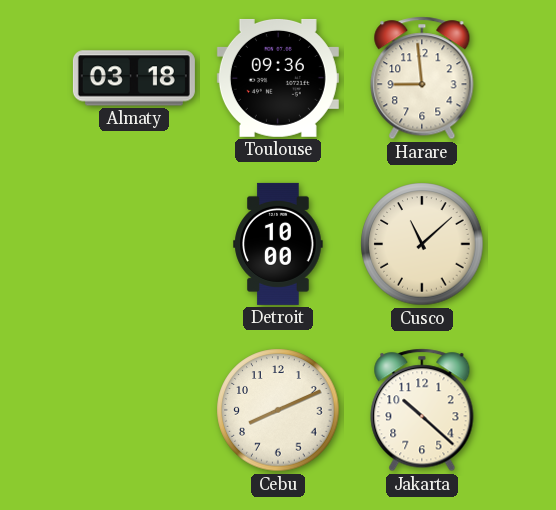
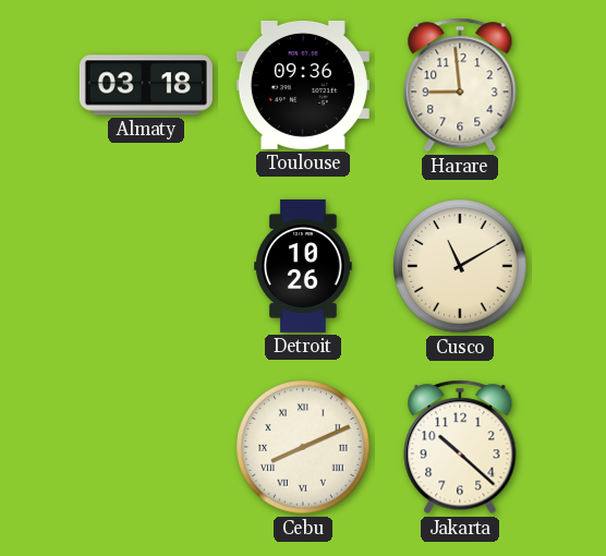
Detroit: 10:00 -> 10:26
Cusco: 11:08 -> 11:10
Cebu numerals: Arabic -> Roman
